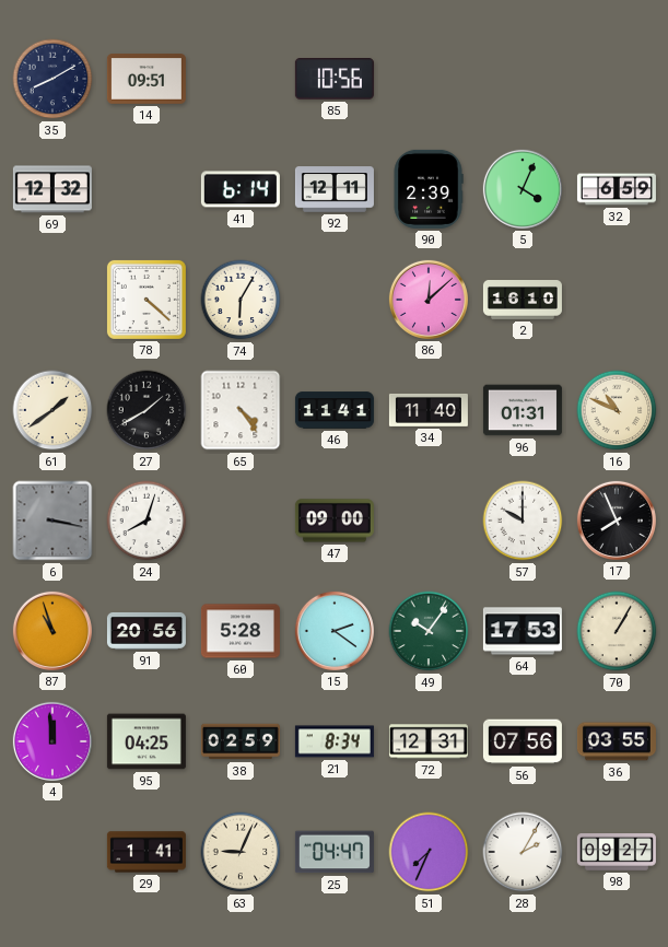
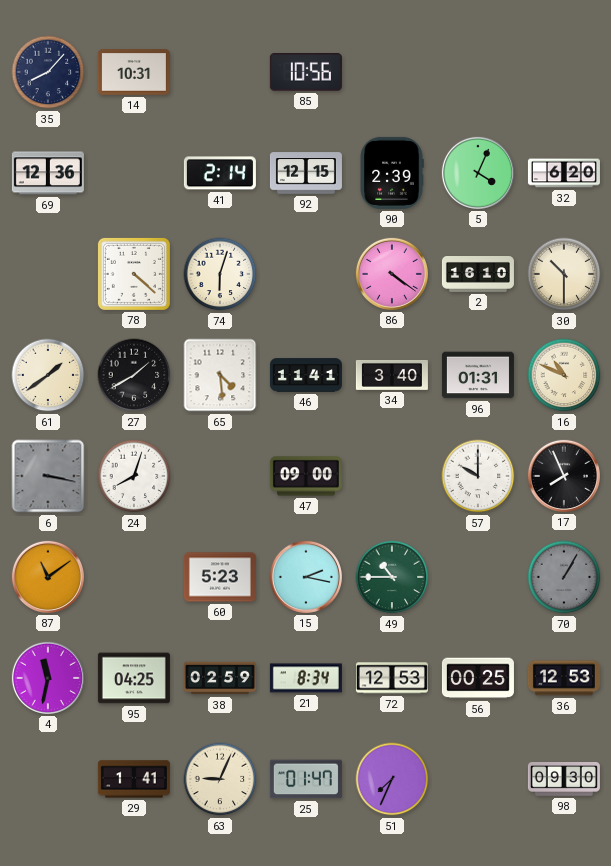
35: 8:10 -> 8:07
14: 09:51 -> 10:31
69: 12:32 -> 12:36
41: 6:14 -> 2:14
92: 12:11 -> 12:15
32: 6:59 -> 6:20
74: 6:05 -> 6:03
86: 12:08 -> 4:21
30: none -> 10:30
65: 4:24 -> 4:29
34: 11:40 -> 3:40
87: 10:57 -> 11:09
91: 20:56 -> none
60: 5:28 -> 5:23
15: 2:21 -> 2:17
49: 10:06 -> 10:45
64: 17:53 -> none
70 dial: cream -> grey
4: 11:59 -> 11:32
72: 12:31 -> 12:53
56: 07:56 -> 00:25
36: 03:55 -> 12:53
25: 04:47 -> 01:47
28: 2:05 -> none
98: 09:27 -> 09:30
